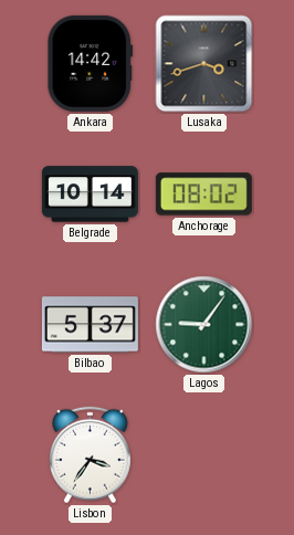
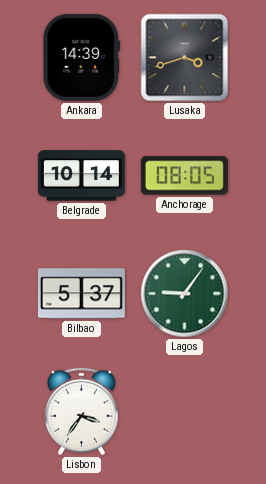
Ankara: 14:42 -> 14:39
Anchorage: 08:02 -> 08:05
